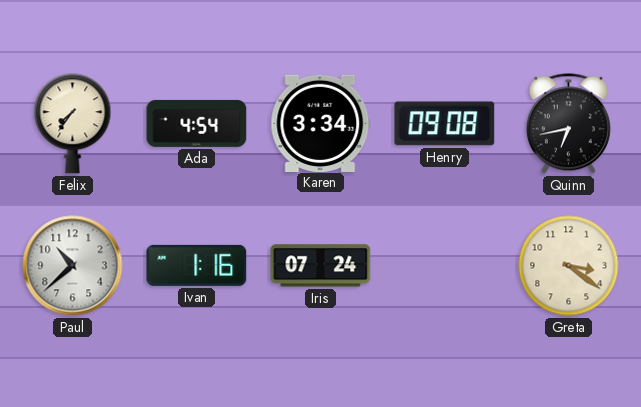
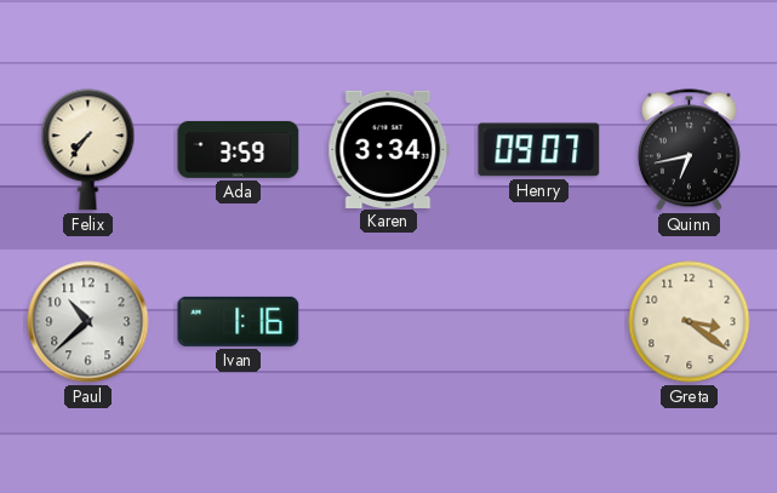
Ada: 4:54 -> 3:59
Henry: 09:08 -> 09:07
Iris: 07:24 -> none
